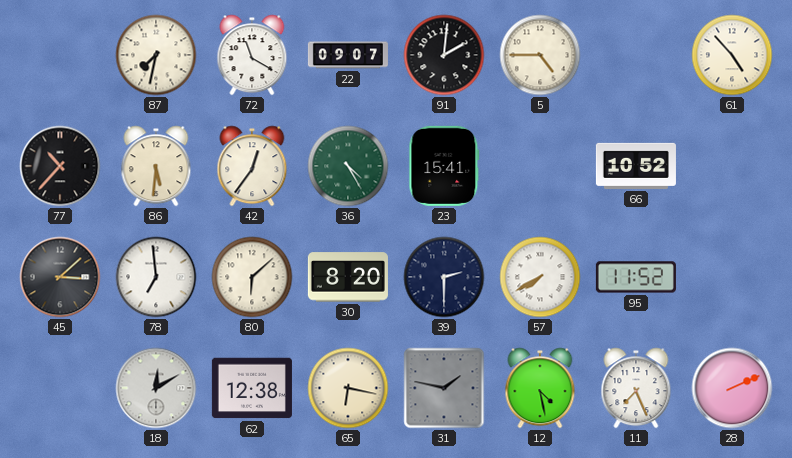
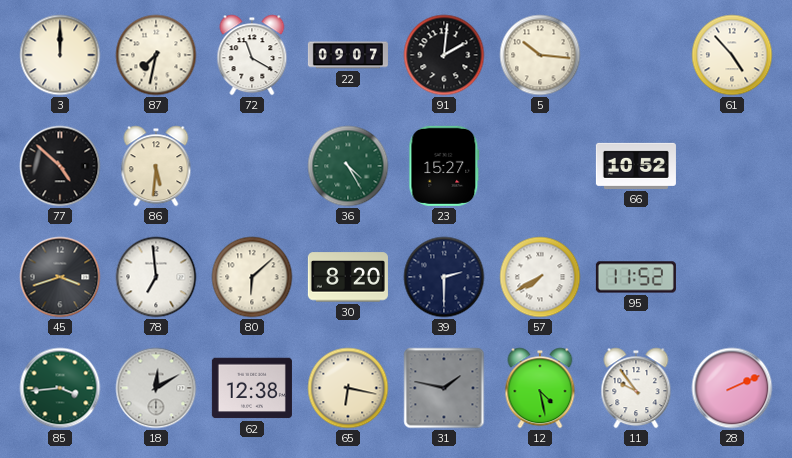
3: none -> 12:00
5: 4:45 -> 10:16
77: 10:37 -> 4:52
42: 12:36 -> none
23: 15:41 -> 15:27
45: 3:08 -> 3:42
85: none -> 3:44
11: 7:26 -> 9:54
